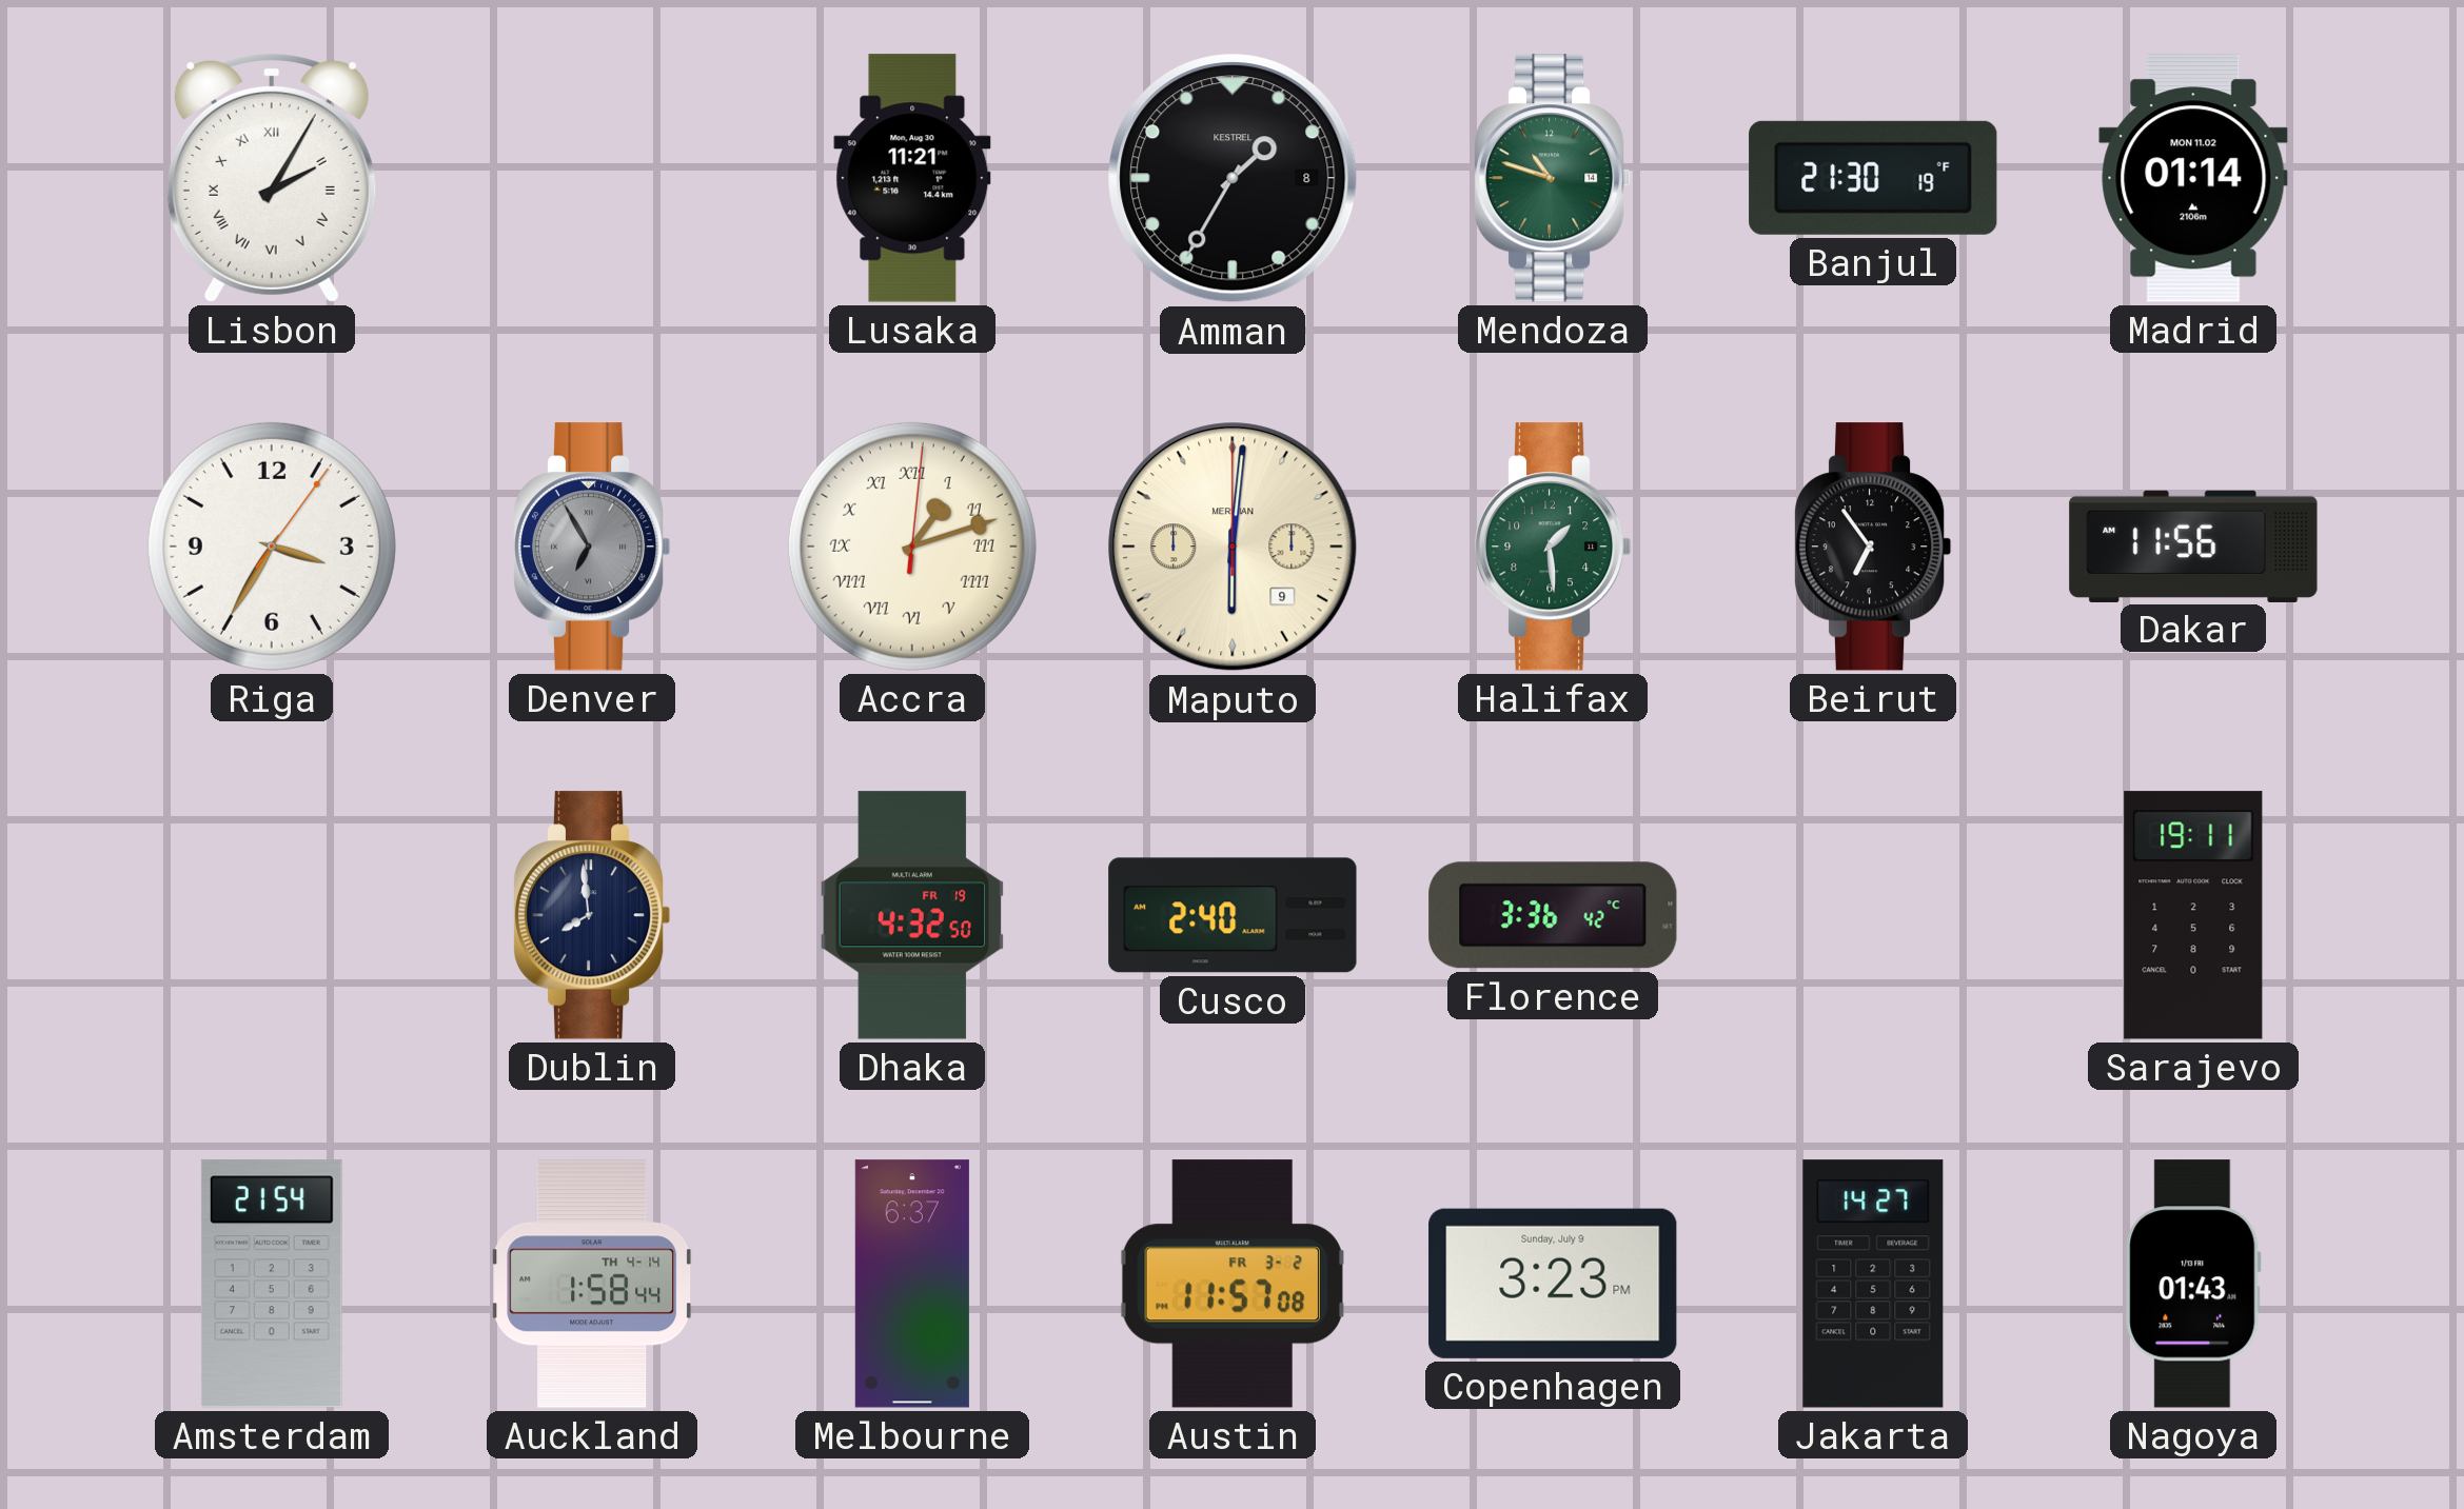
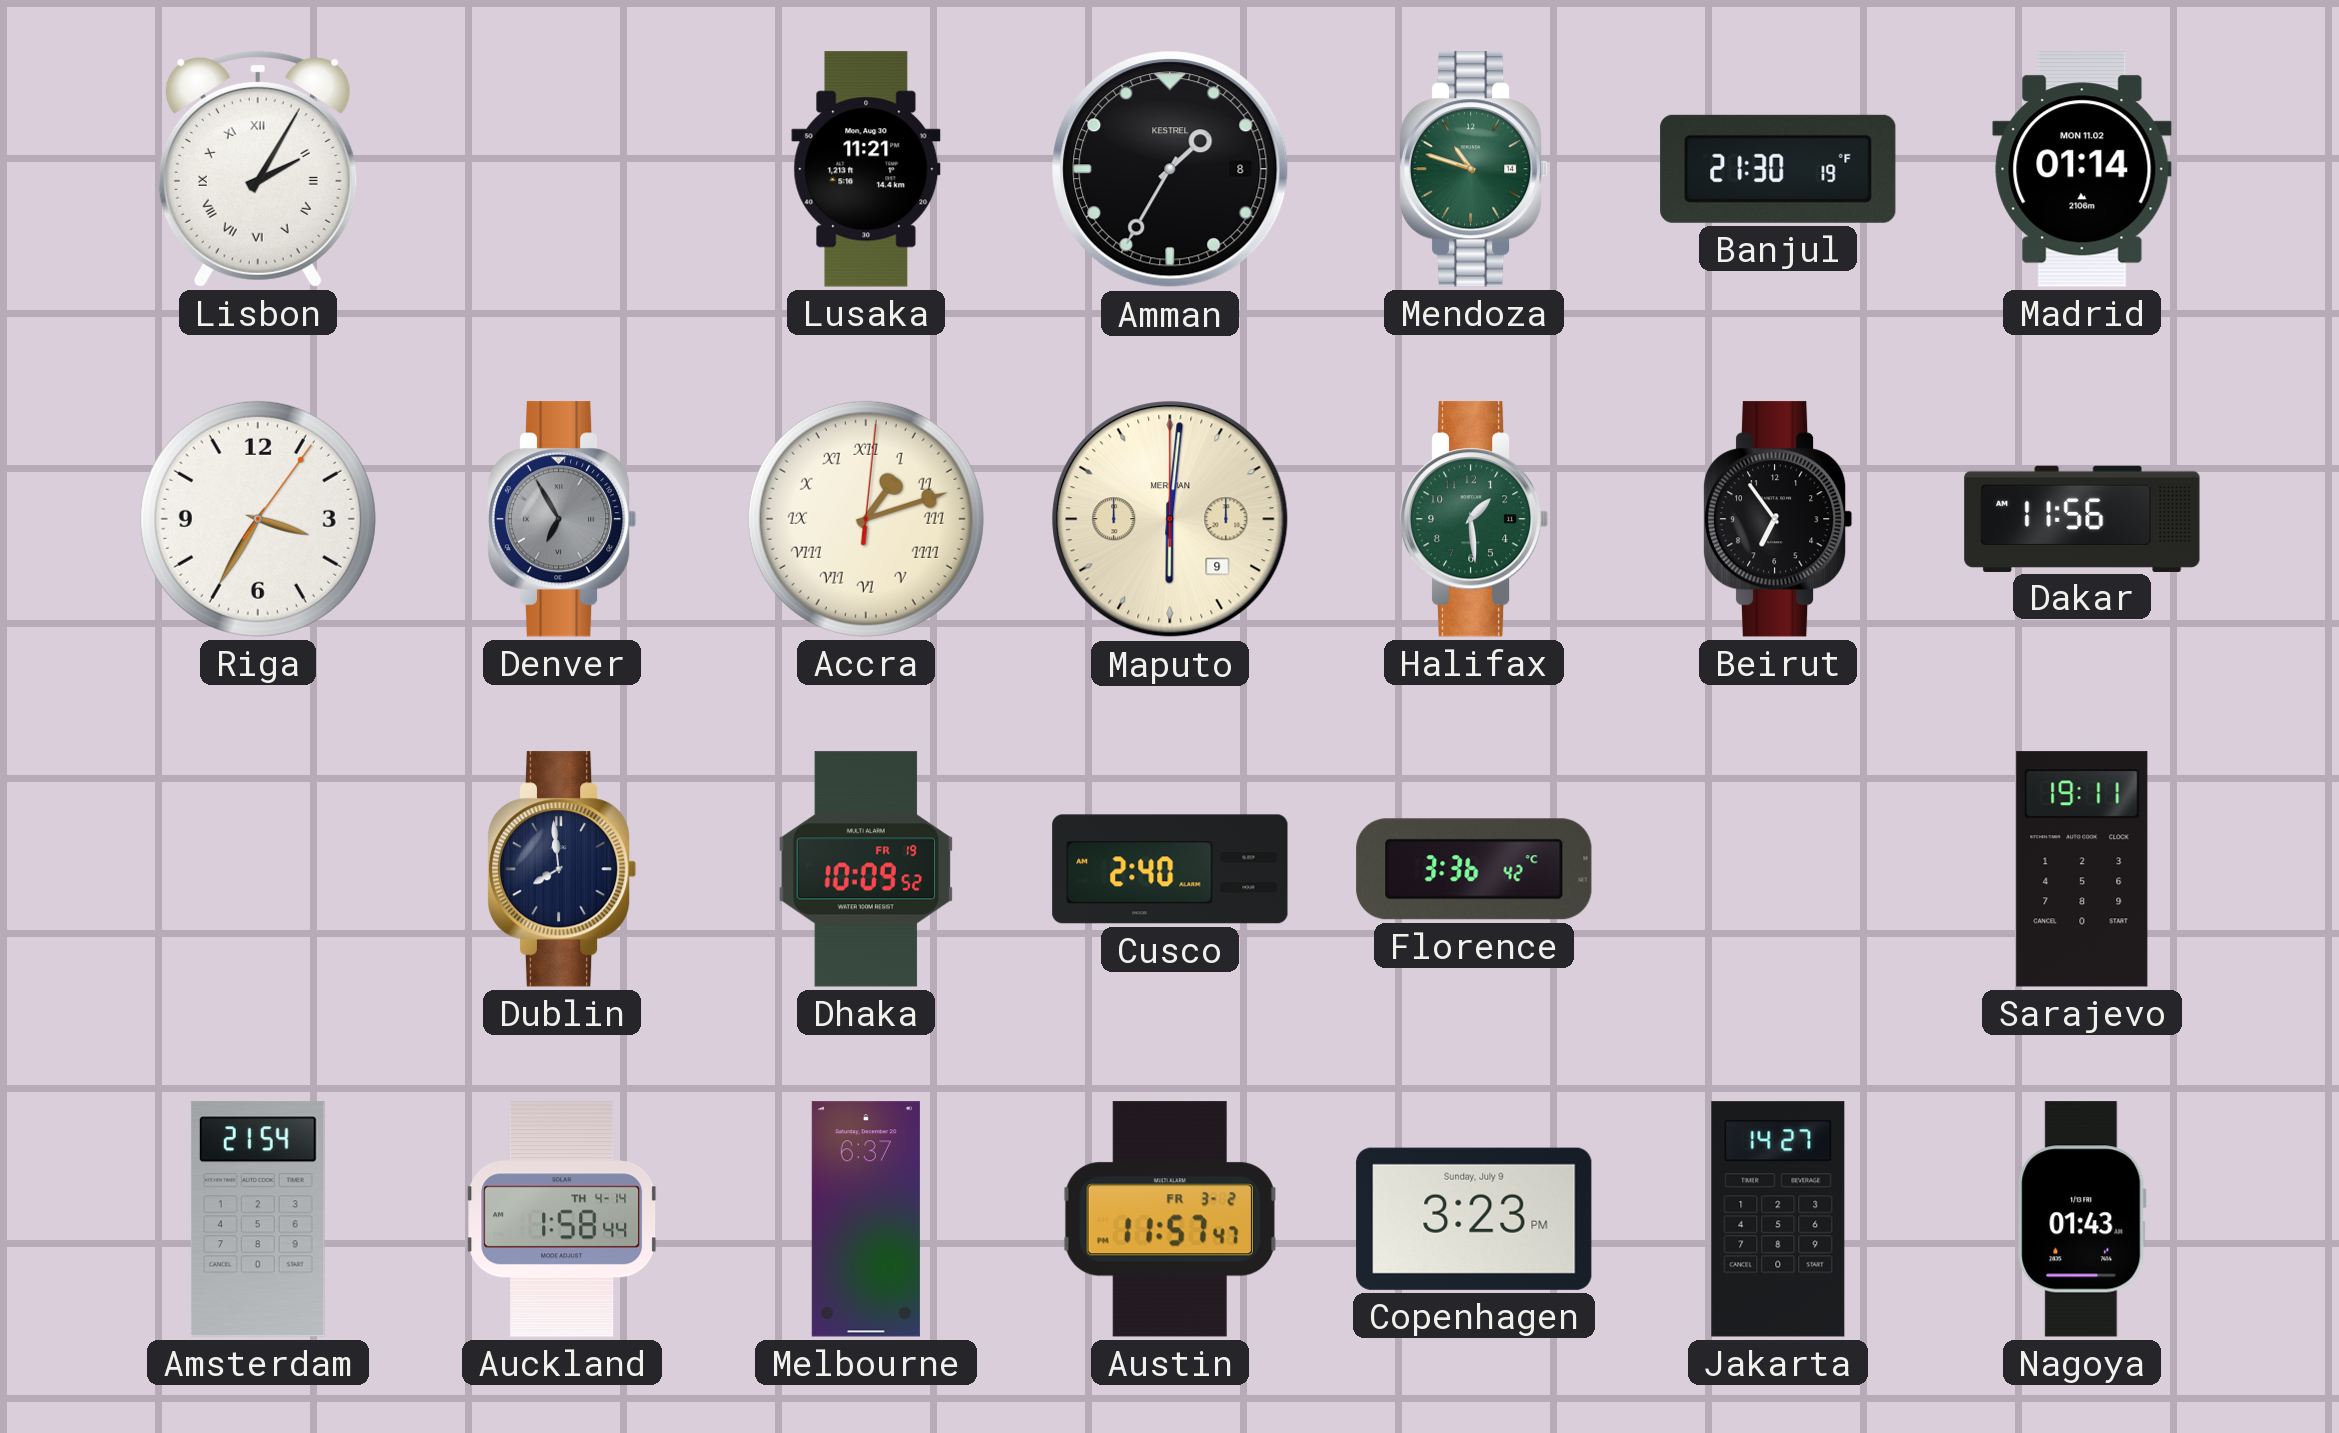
Dhaka: 4:32 -> 10:09
Austin: 11:57:08 -> 11:57:47
